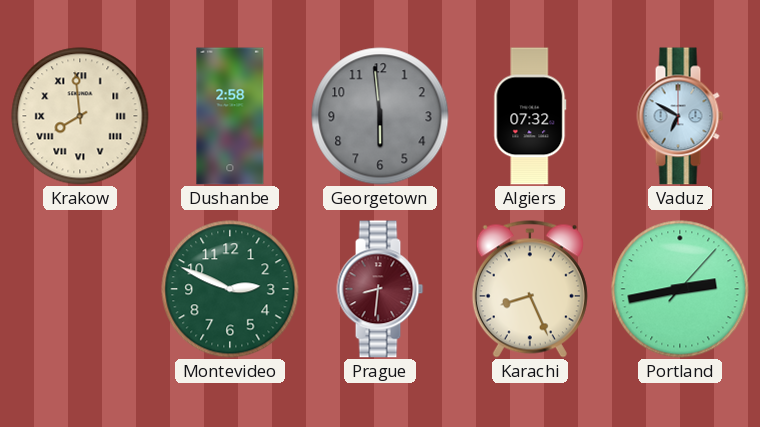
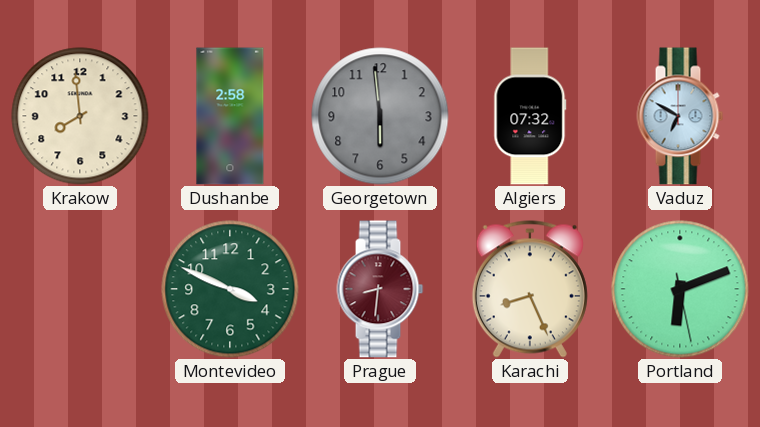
Krakow numerals: Roman -> Arabic
Montevideo: 2:49 -> 3:49
Portland: 2:43 -> 6:11
